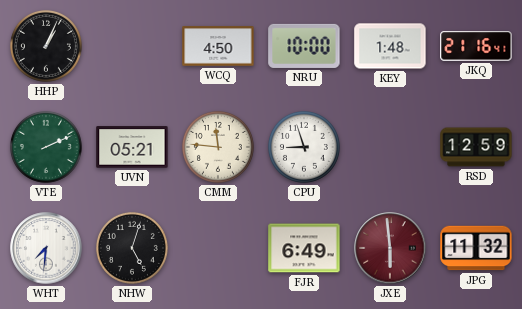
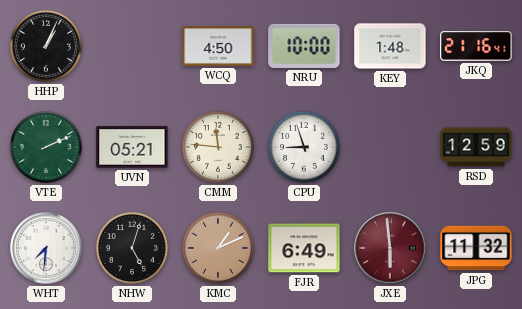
KMC: none -> 1:11
